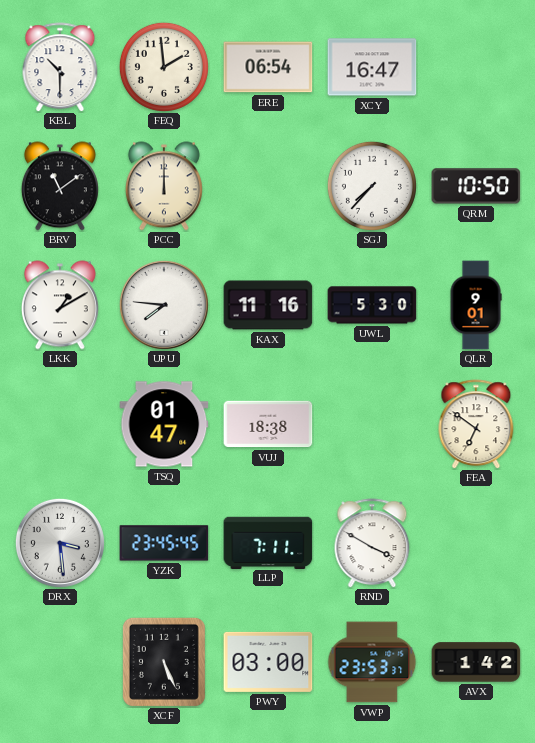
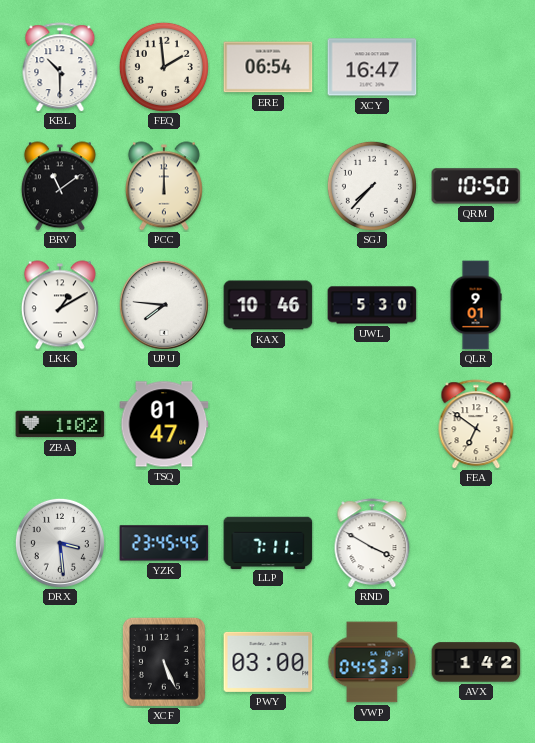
KAX: 11:16 -> 10:46
ZBA: none -> 1:02
VUJ: 18:38 -> none
VWP: 23:53 -> 04:53
